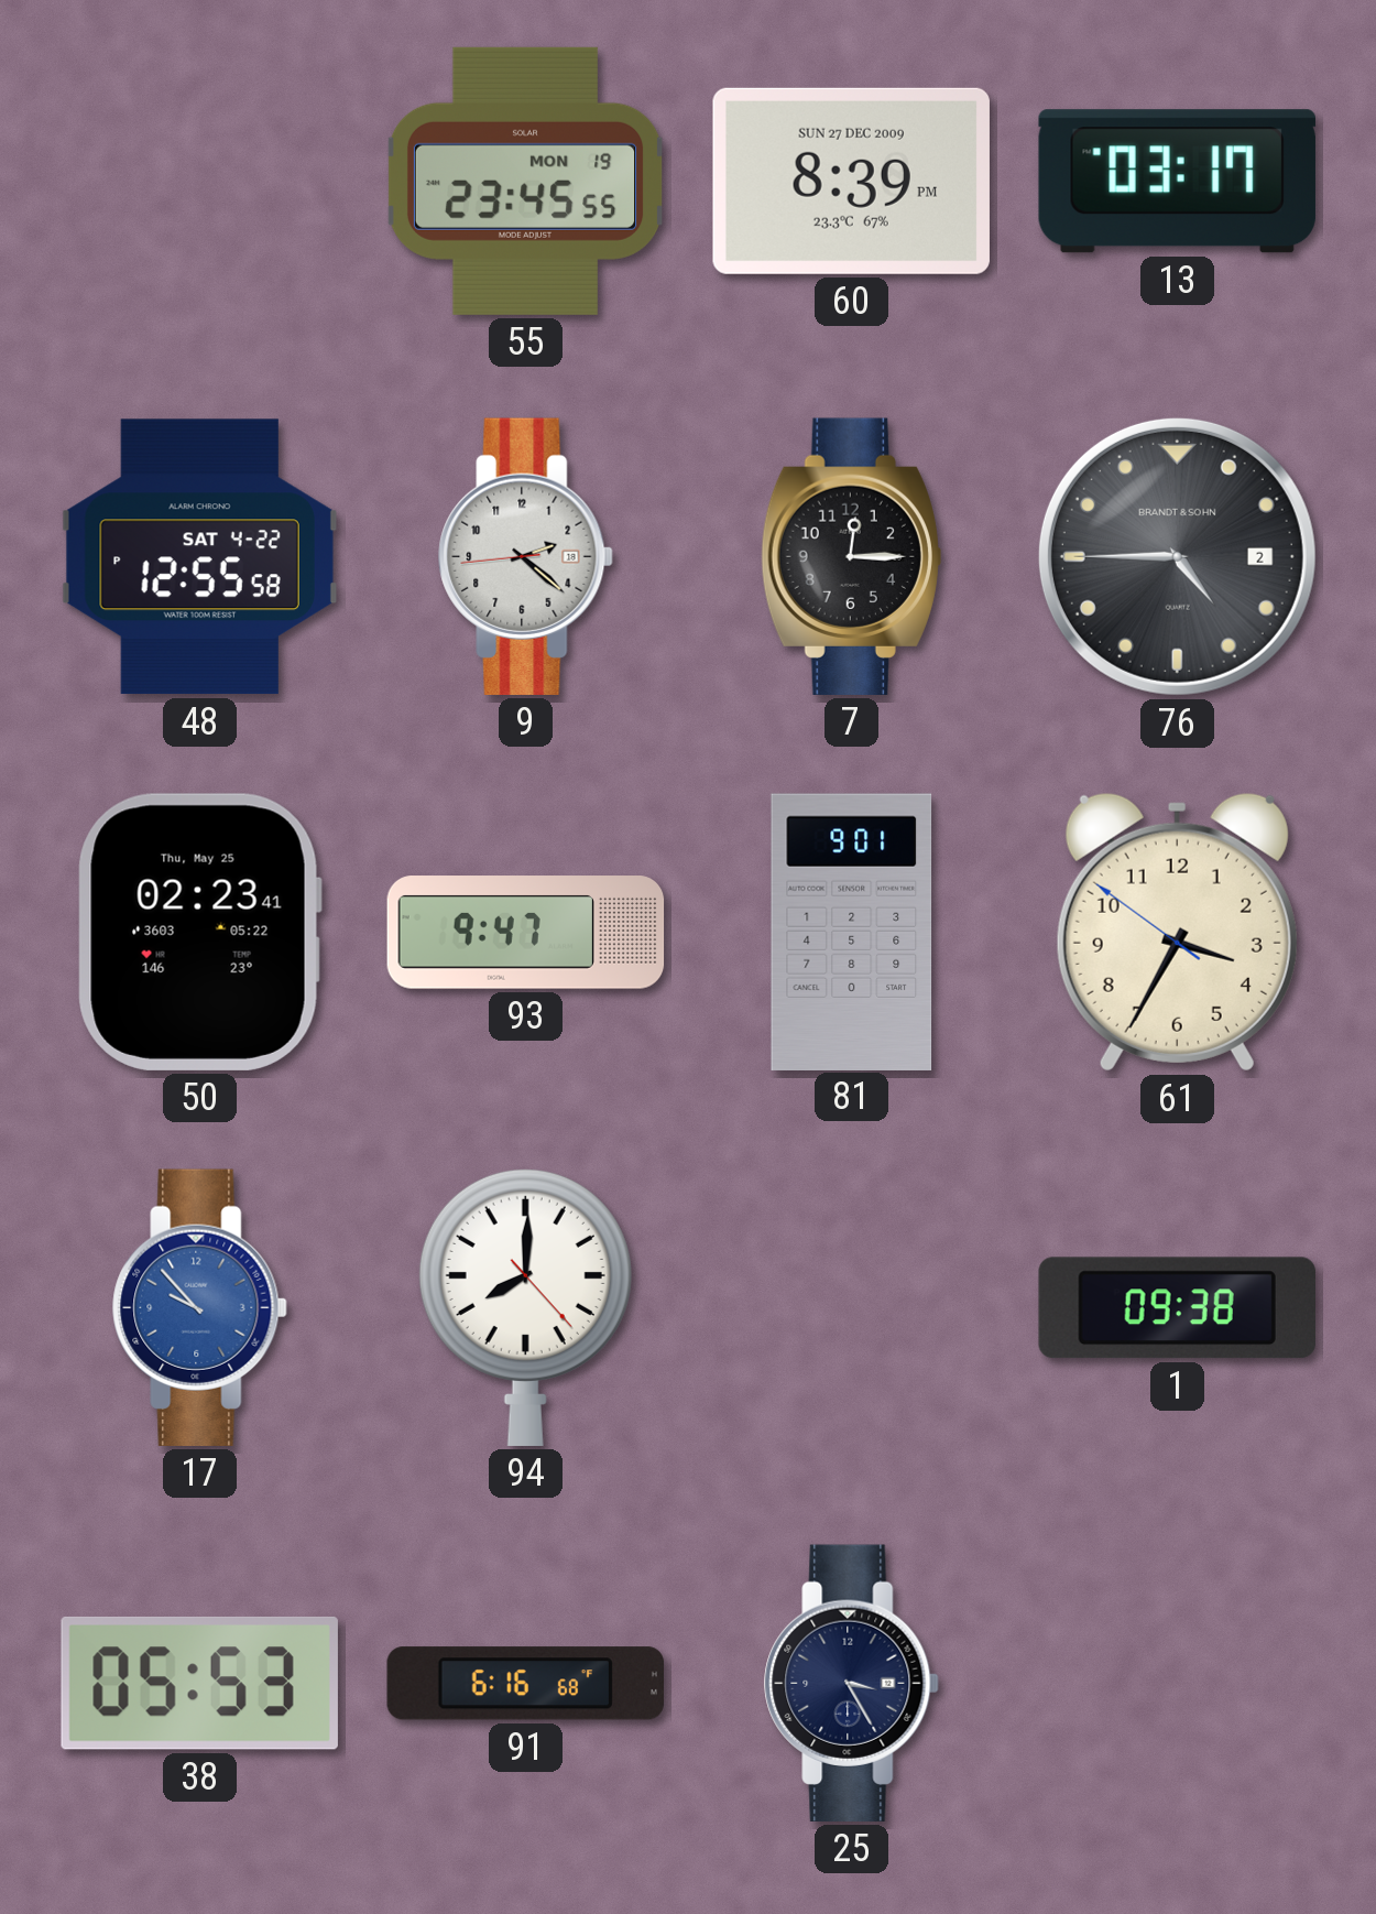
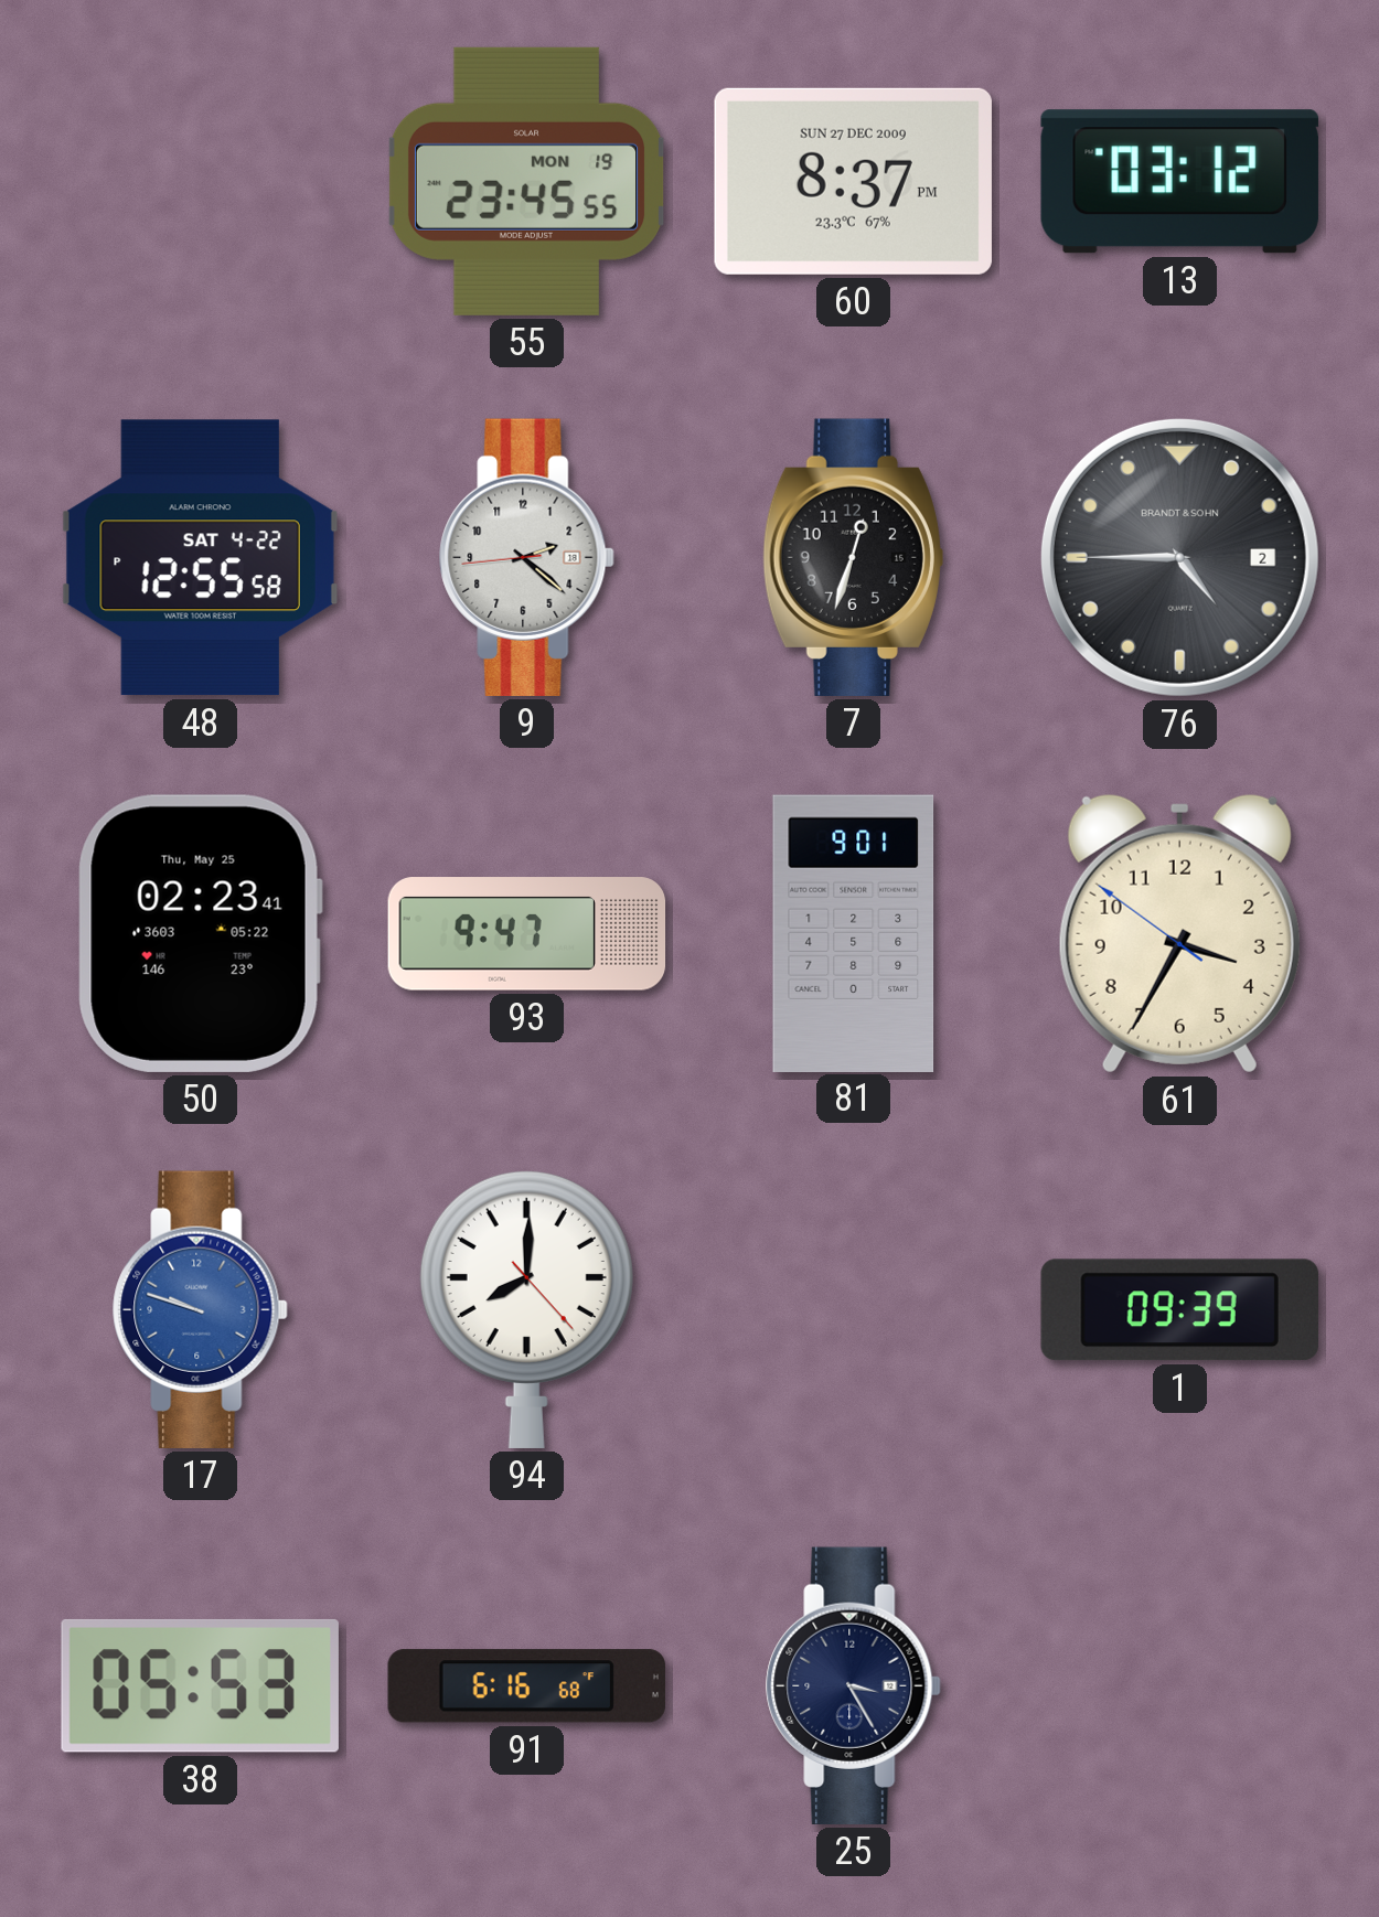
60: 8:39 -> 8:37
13: 03:17 -> 03:12
7: 12:15 -> 12:33
17: 9:53 -> 9:48
1: 09:38 -> 09:39
